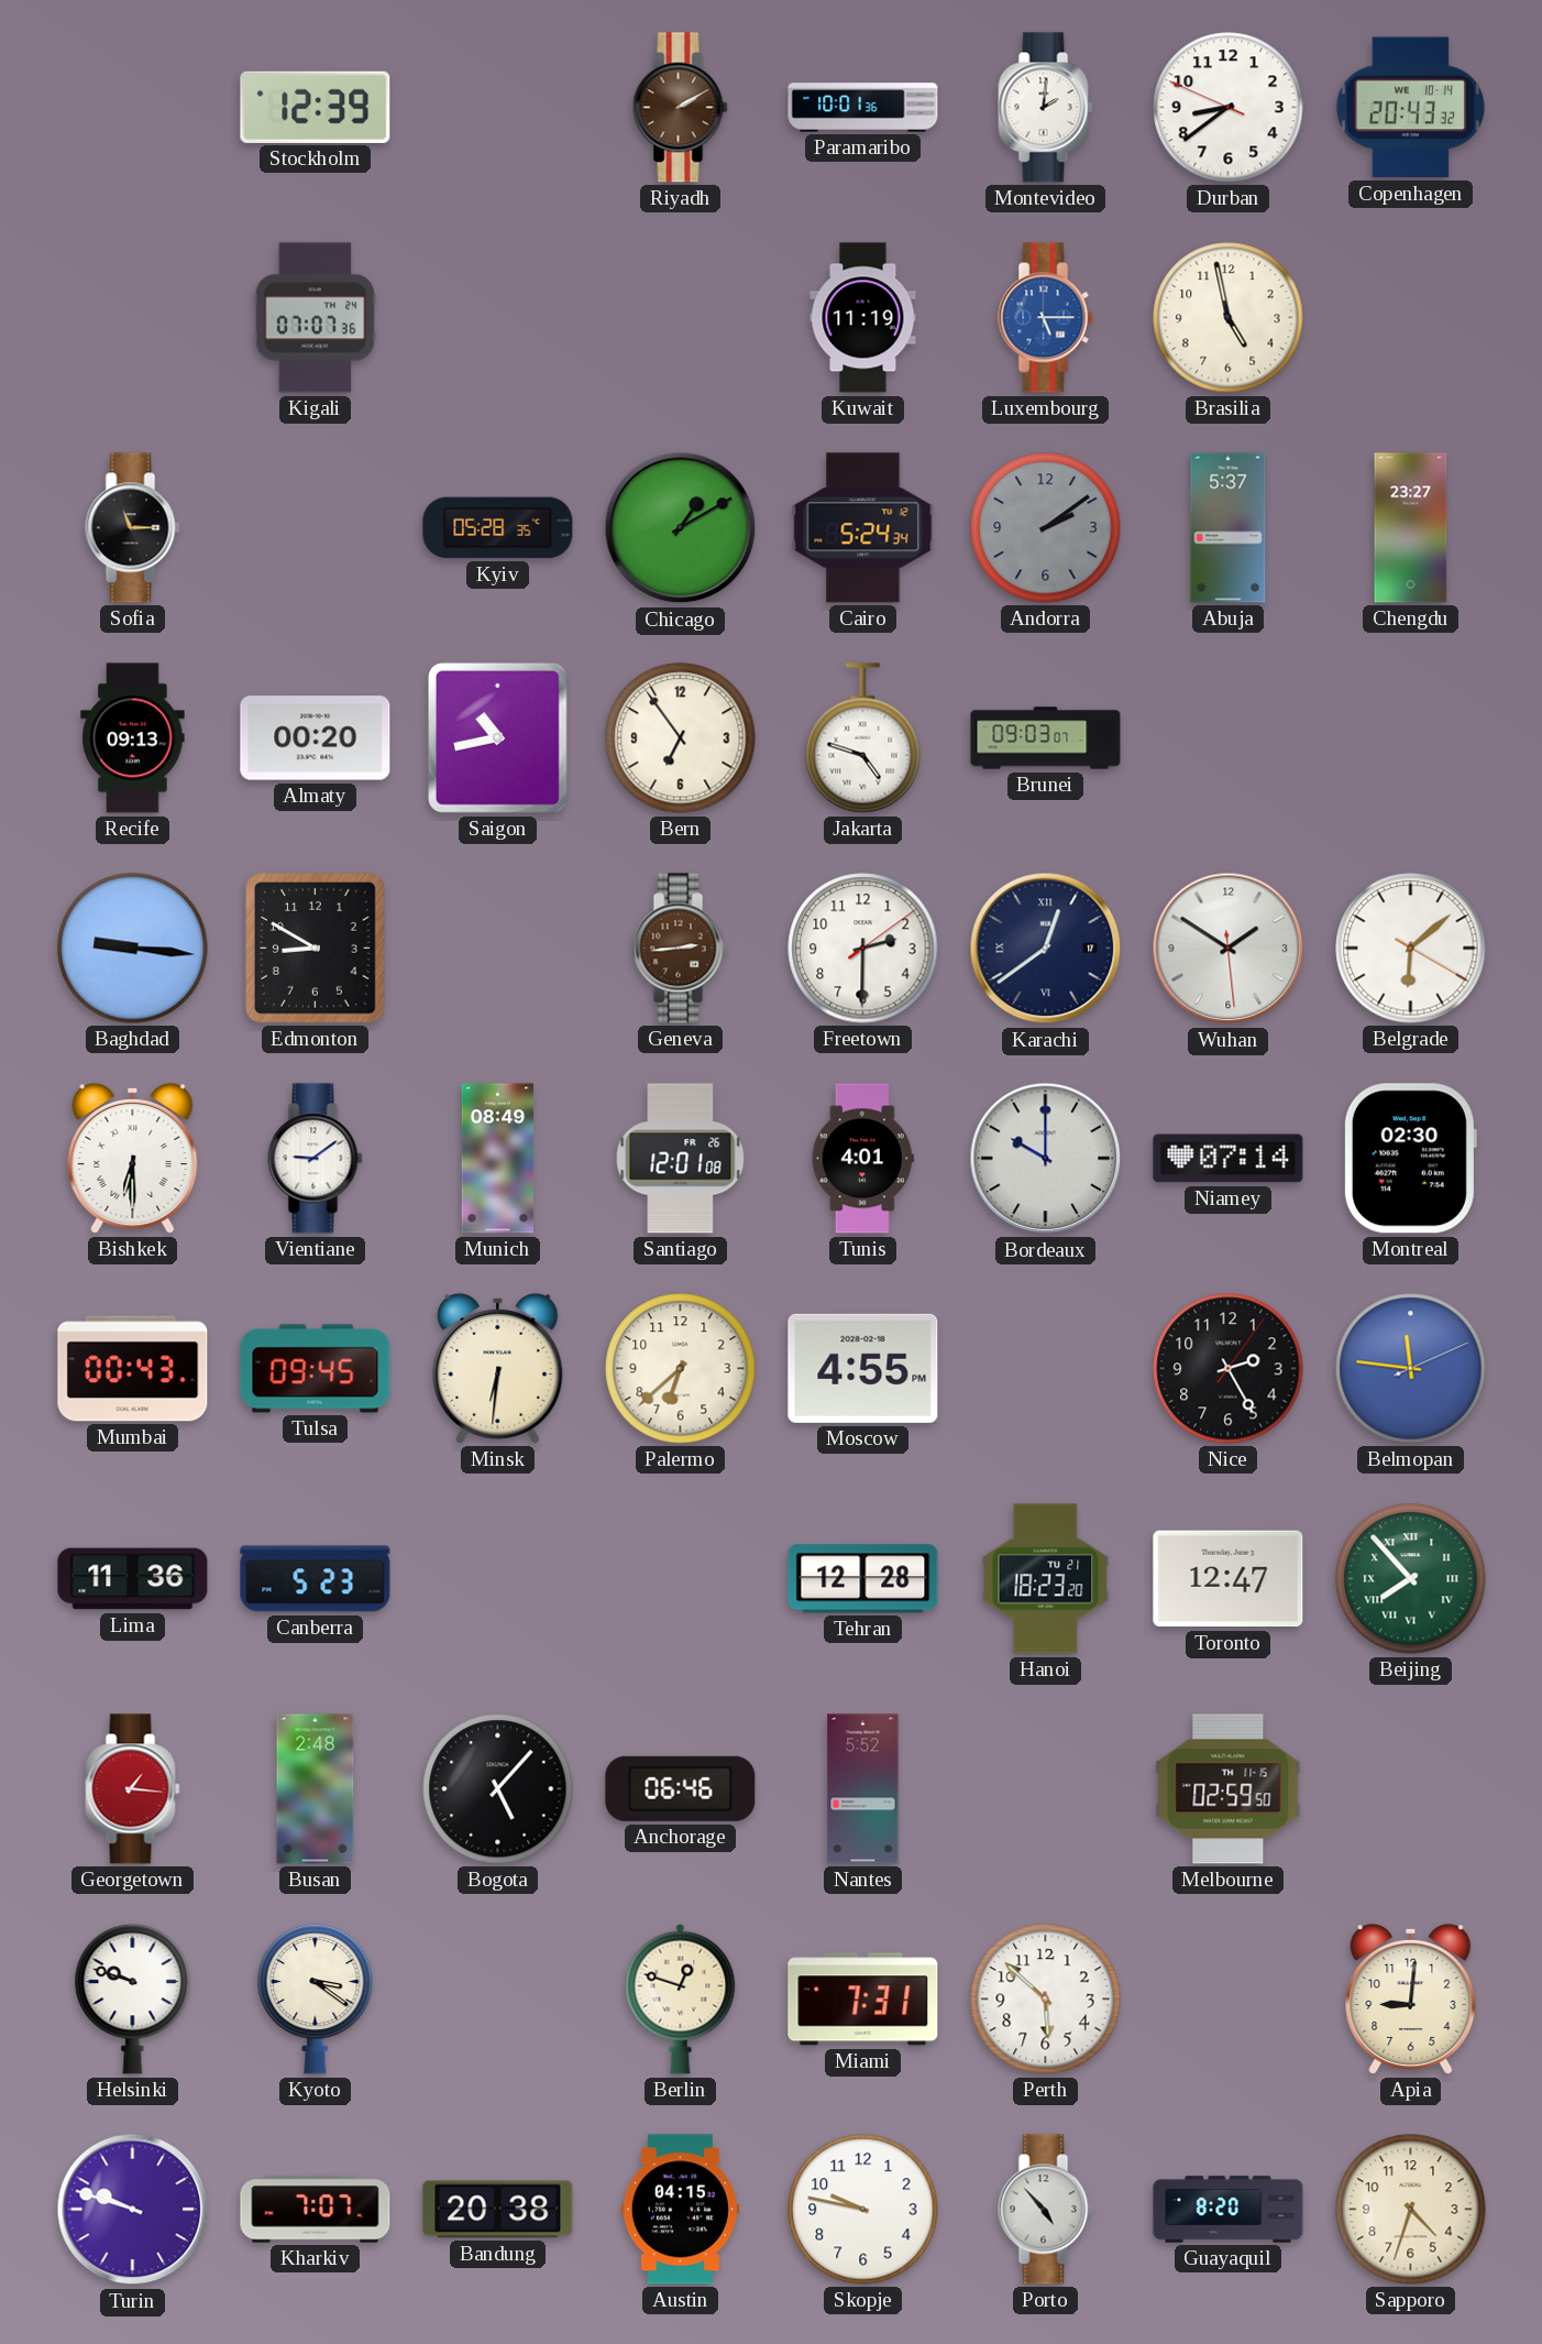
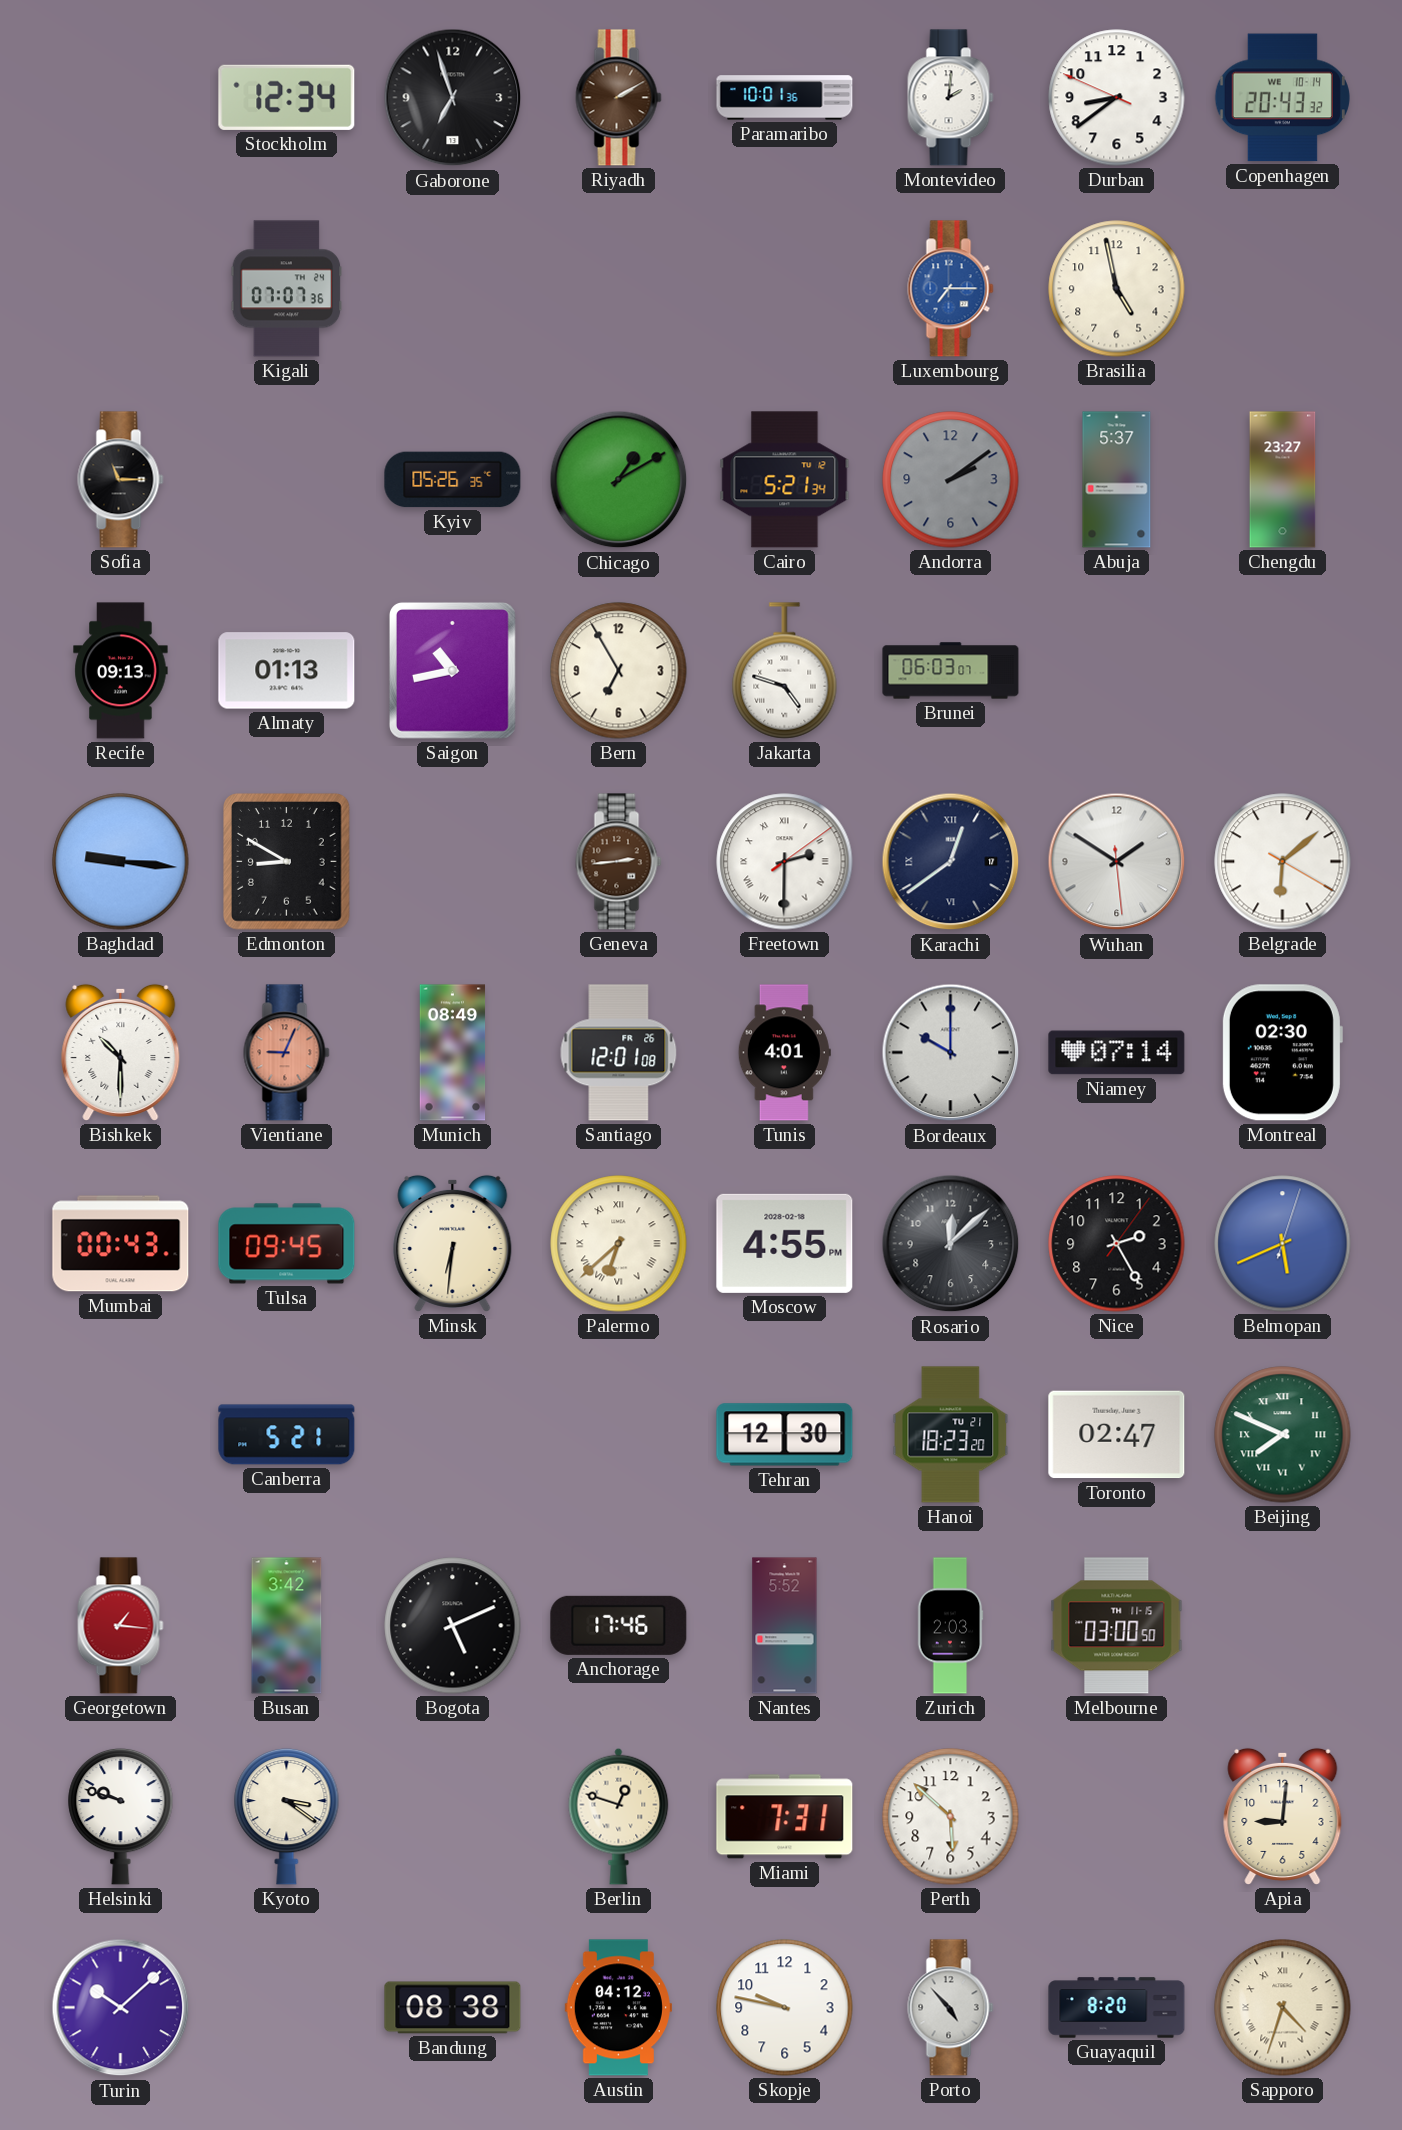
Stockholm: 12:39 -> 12:34
Gaborone: none -> 6:57
Kuwait: 11:19 -> none
Luxembourg: 5:15 -> 7:15
Kyiv: 05:28 -> 05:26
Cairo: 5:24 -> 5:21
Almaty: 00:20 -> 01:13
Bern: 6:54 -> 6:55
Brunei: 09:03 -> 06:03
Freetown numerals: Arabic -> Roman
Bishkek: 6:30 -> 10:30
Vientiane: 9:09 -> 9:04
Vientiane dial: white -> salmon
Palermo numerals: Arabic -> Roman
Rosario: none -> 12:08
Belmopan: 11:46 -> 5:41
Lima: 11:36 -> none
Canberra: 5:23 -> 5:21
Tehran: 12:28 -> 12:30
Toronto: 12:47 -> 02:47
Beijing: 7:53 -> 7:49
Busan: 2:48 -> 3:42
Bogota: 5:07 -> 5:11
Anchorage: 06:46 -> 17:46
Zurich: none -> 2:03
Melbourne: 02:59 -> 03:00
Turin: 9:48 -> 10:08
Kharkiv: 7:07 -> none
Bandung: 20:38 -> 08:38
Austin: 04:15 -> 04:12
Sapporo numerals: Arabic -> Roman
